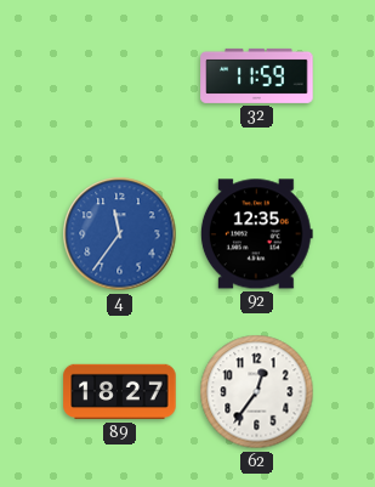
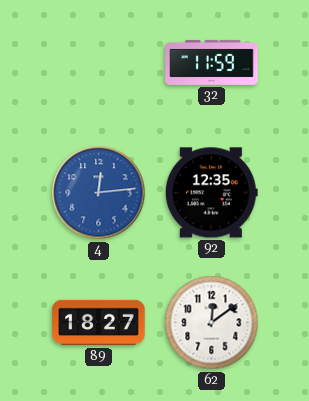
4: 11:36 -> 12:14
62: 12:36 -> 12:09
